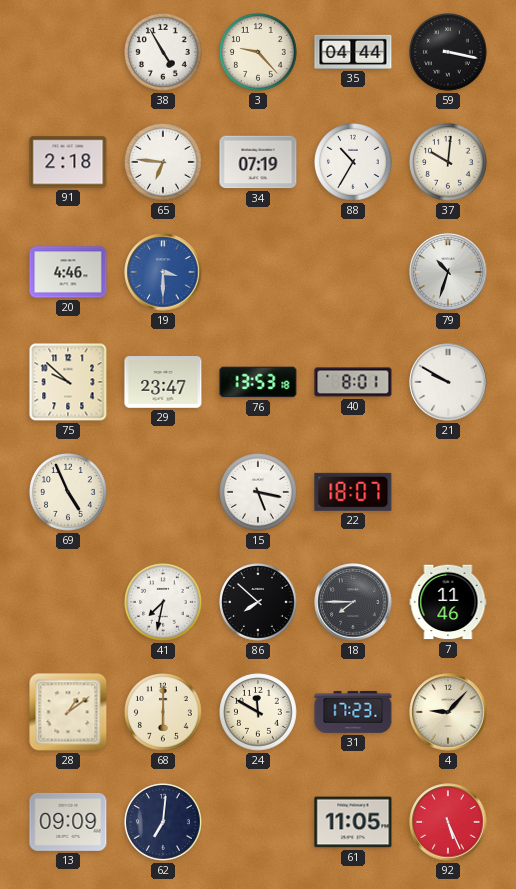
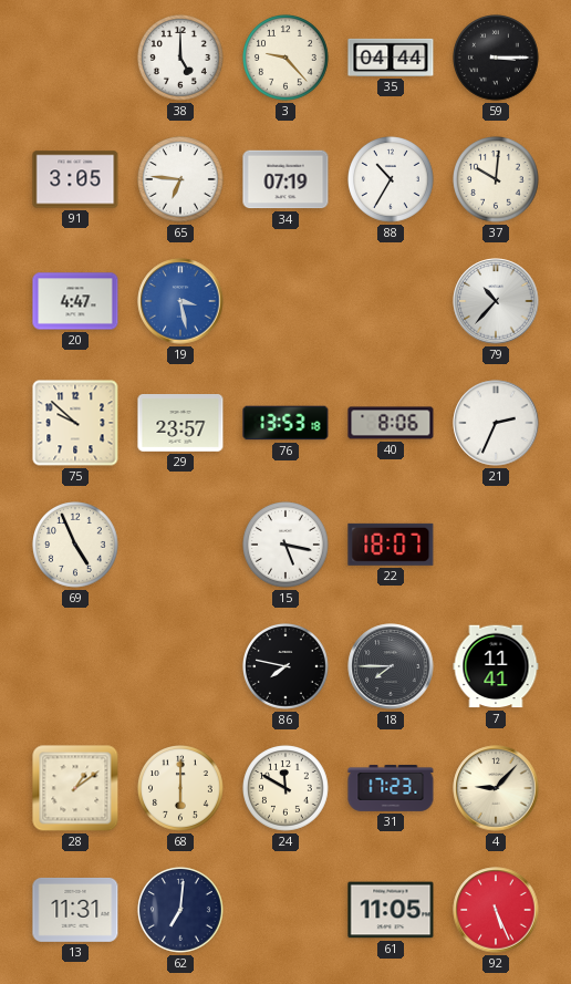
38: 4:55 -> 5:00
59: 3:17 -> 3:15
91: 2:18 -> 3:05
20: 4:46 -> 4:47
19: 3:30 -> 3:28
79: 10:33 -> 10:37
29: 23:47 -> 23:57
40: 8:01 -> 8:06
21: 9:50 -> 2:34
41: 7:32 -> none
86: 7:52 -> 7:47
7: 11:46 -> 11:41
13: 09:09 -> 11:31
